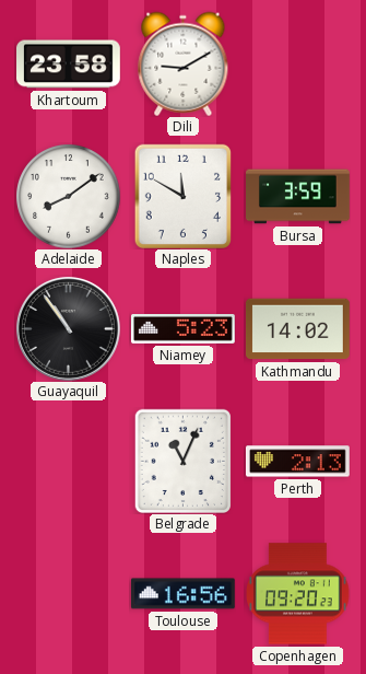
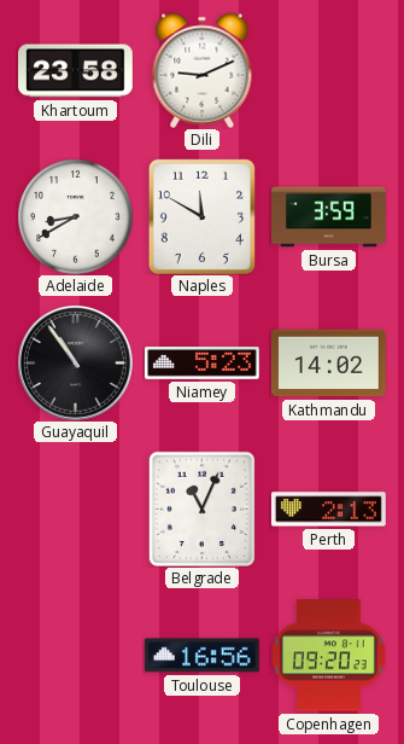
Dili: 9:10 -> 9:11
Adelaide: 8:09 -> 8:40
